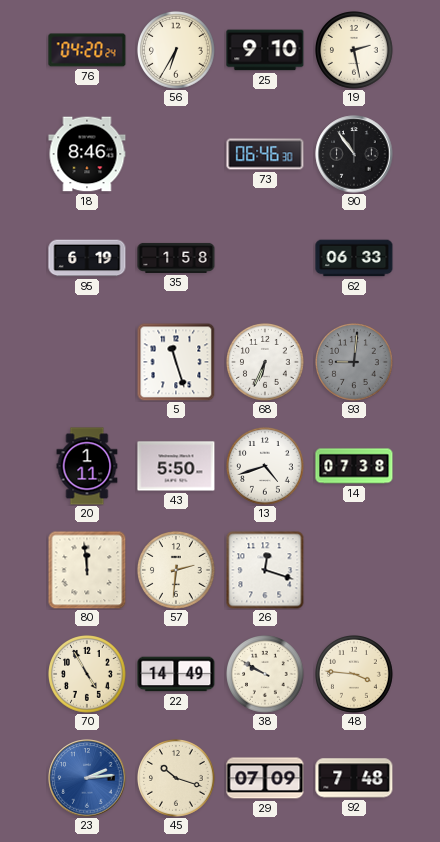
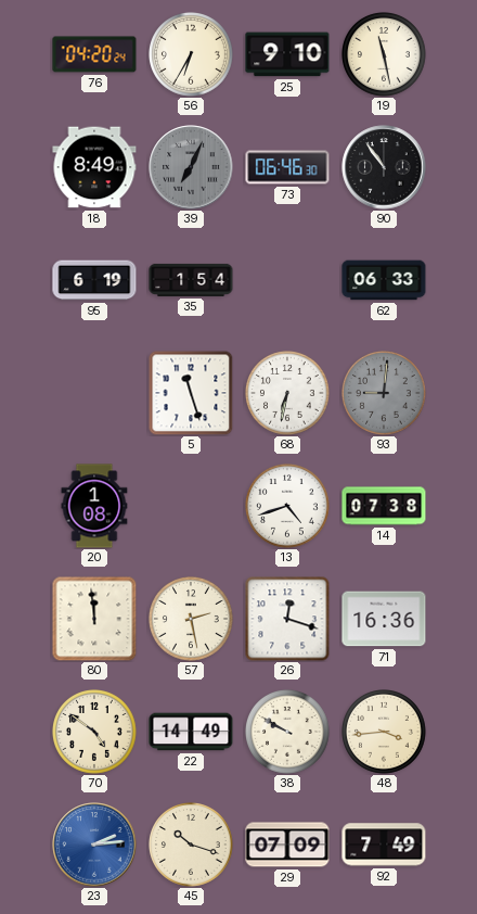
19: 2:28 -> 11:28
18: 8:46 -> 8:49
39: none -> 7:04
35: 1:58 -> 1:54
68: 6:34 -> 6:32
20: 1:11 -> 1:08
43: 5:50 -> none
57: 2:31 -> 2:28
71: none -> 16:36
70: 4:55 -> 4:51
48: 3:46 -> 3:44
92: 7:48 -> 7:49
